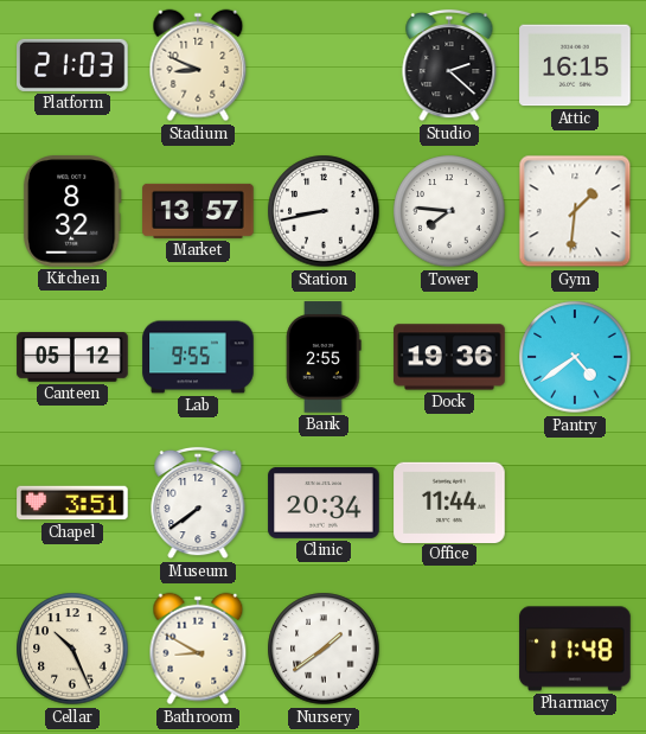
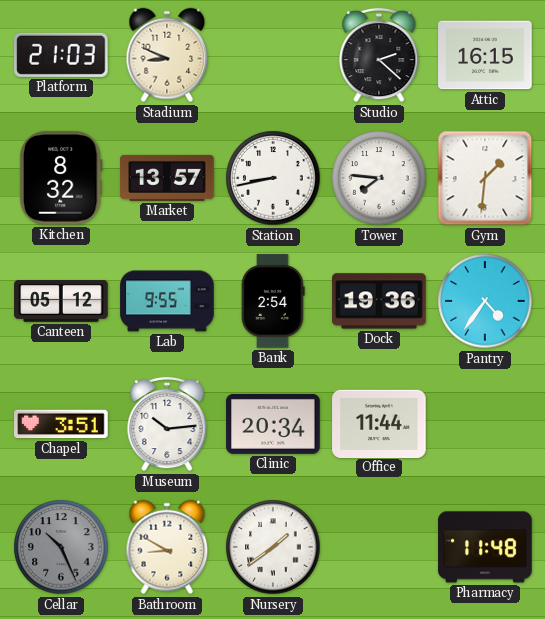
Bank: 2:55 -> 2:54
Pantry: 4:39 -> 4:36
Museum: 7:39 -> 10:14
Cellar dial: cream -> grey
